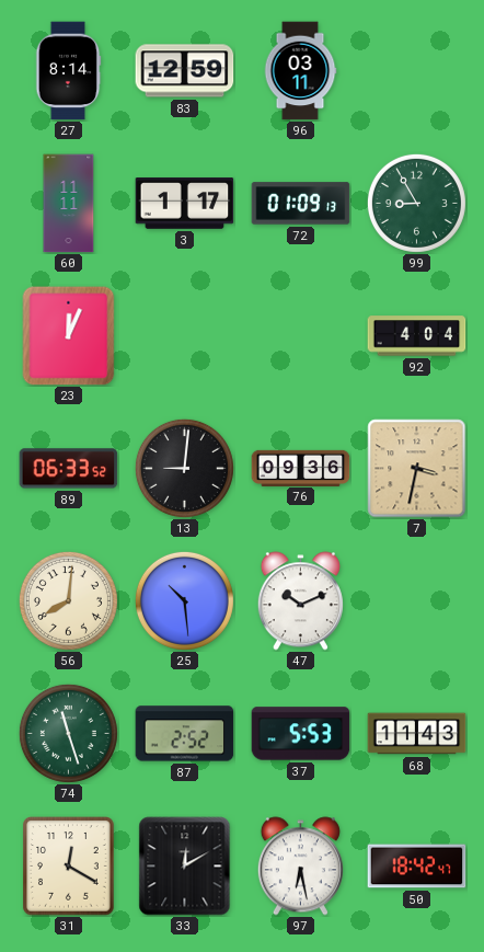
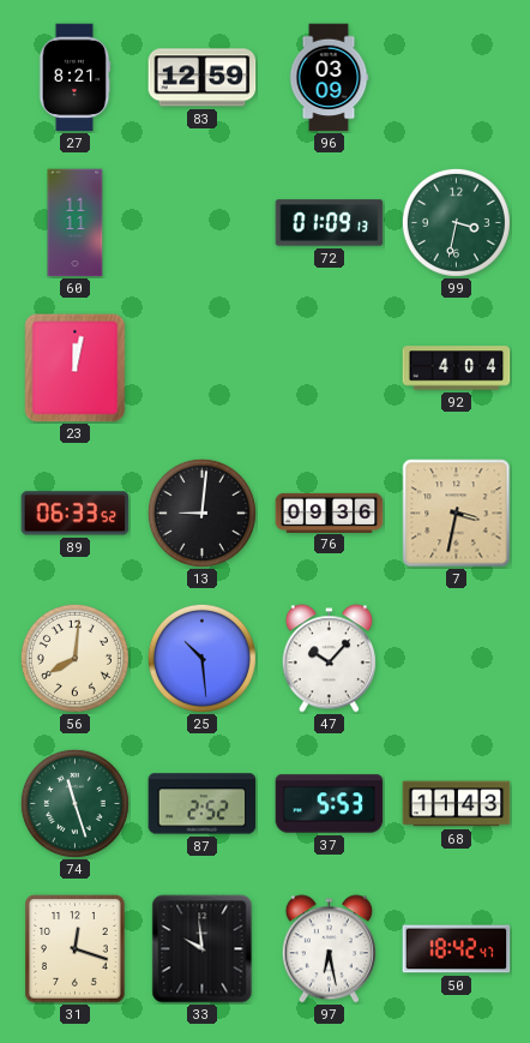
27: 8:14 -> 8:21
96: 03:11 -> 03:09
3: 1:17 -> none
99: 8:55 -> 3:32
23: 12:04 -> 12:02
47: 10:11 -> 10:07
31: 12:20 -> 12:18
33: 12:10 -> 9:59
